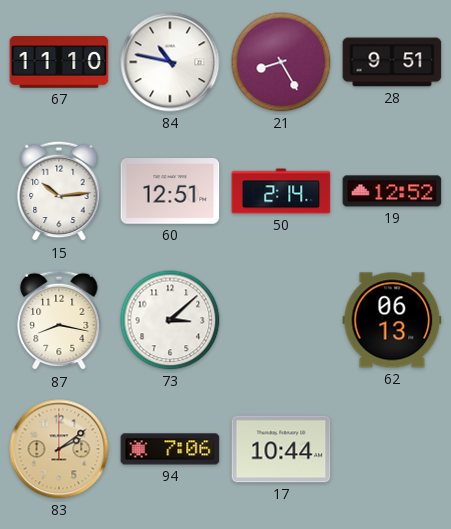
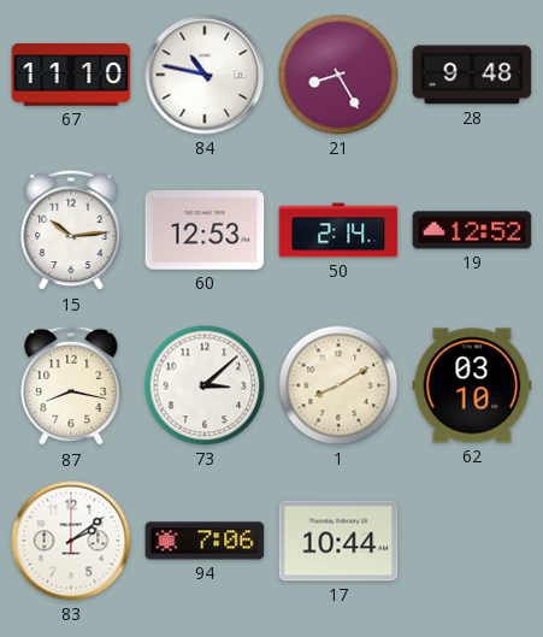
28: 9:51 -> 9:48
60: 12:51 -> 12:53
1: none -> 8:10
62: 06:13 -> 03:10
83 dial: champagne -> white
